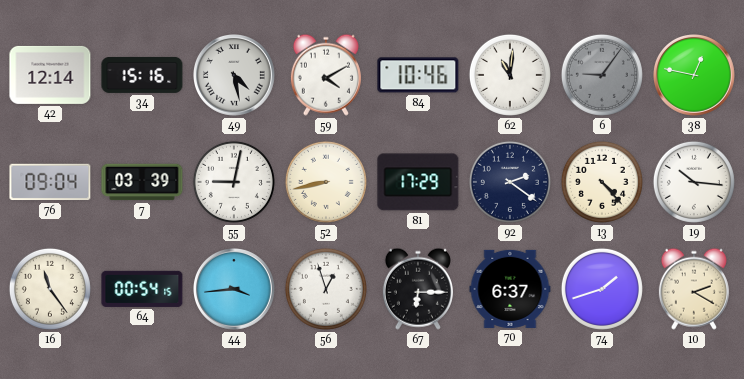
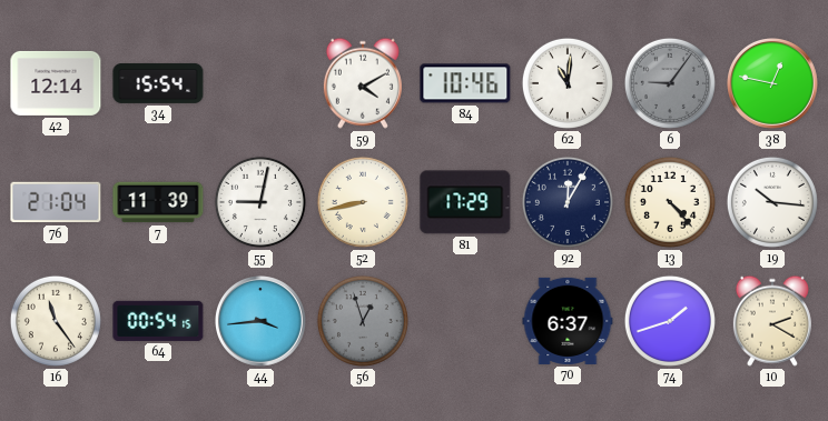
34: 15:16 -> 15:54
49: 4:28 -> none
76: 09:04 -> 21:04
7: 03:39 -> 11:39
92: 2:21 -> 12:05
56 dial: white -> grey
67: 6:15 -> none
